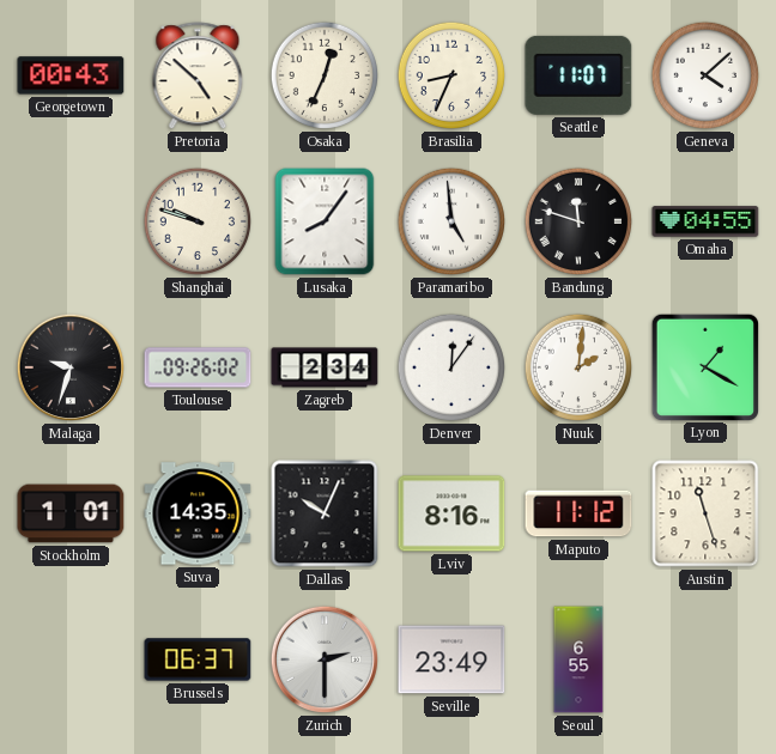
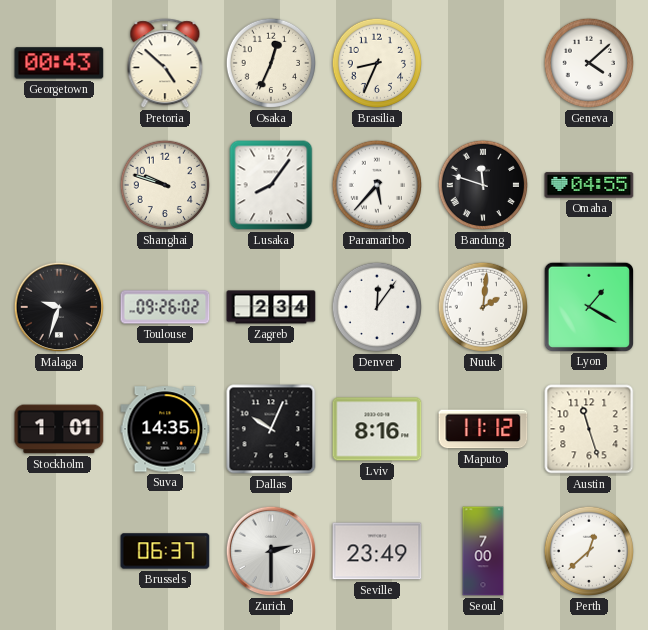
Seattle: 11:07 -> none
Paramaribo: 4:59 -> 5:37
Seoul: 6:55 -> 7:00
Perth: none -> 12:38
